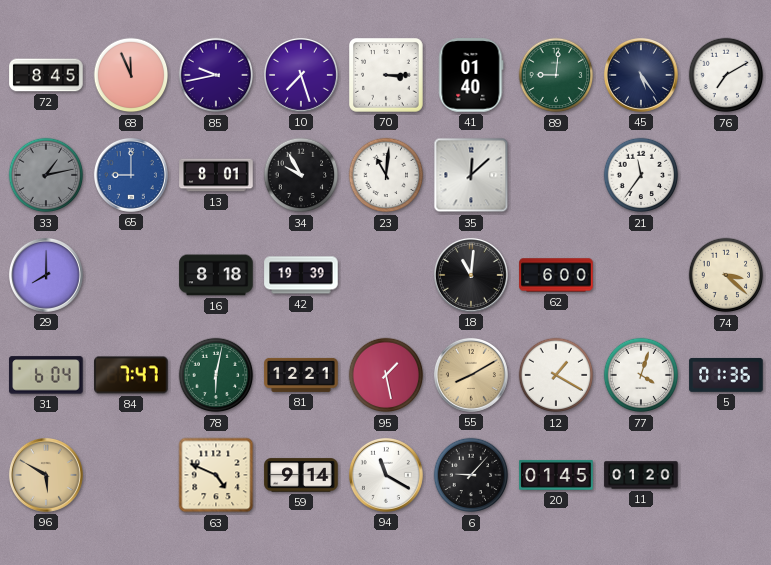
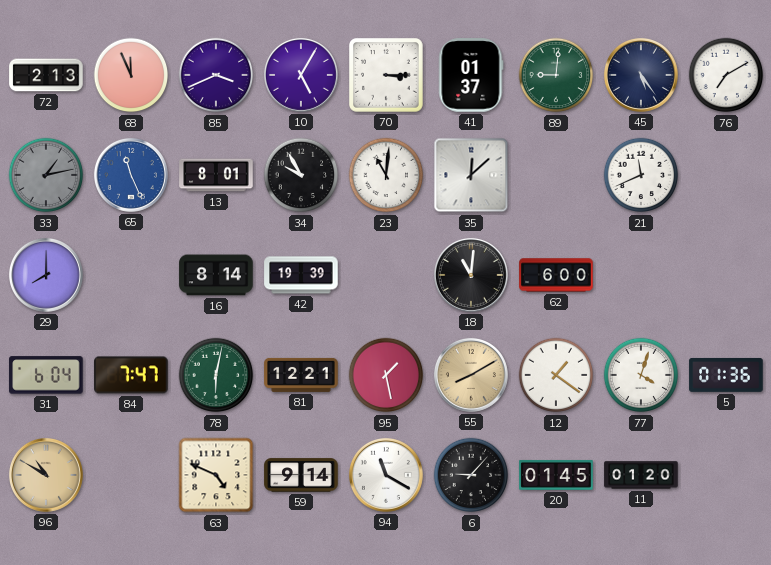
72: 8:45 -> 2:13
85: 9:43 -> 3:41
10: 7:27 -> 5:05
41: 01:40 -> 01:37
65: 9:00 -> 11:26
21: 11:36 -> 11:41
16: 8:18 -> 8:14
74: 3:22 -> none
12: 1:20 -> 1:21
96: 5:50 -> 10:50
